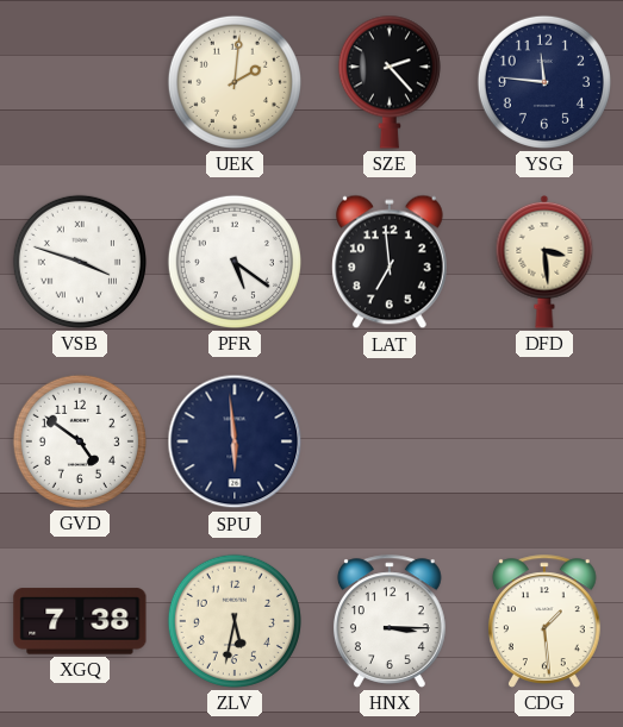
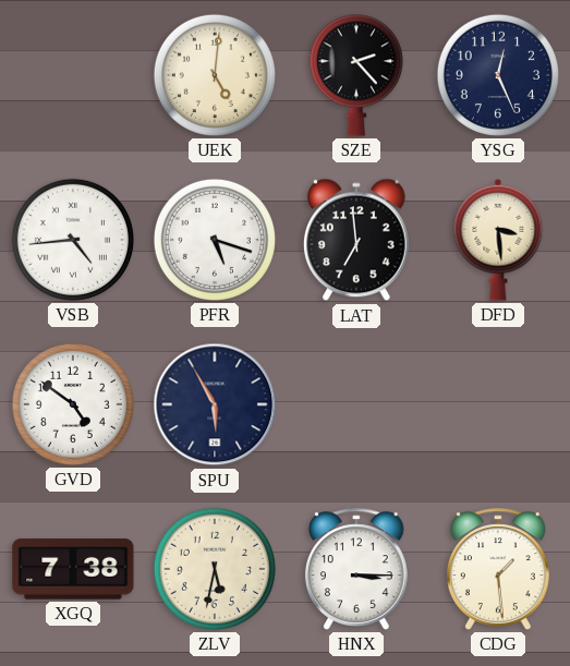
UEK: 2:01 -> 5:01
YSG: 11:46 -> 12:26
VSB: 3:48 -> 4:44
PFR: 5:21 -> 5:18
SPU: 5:59 -> 5:55
